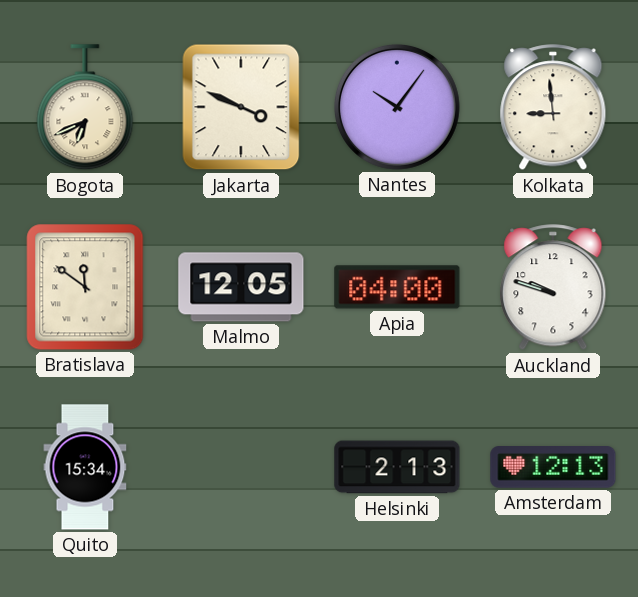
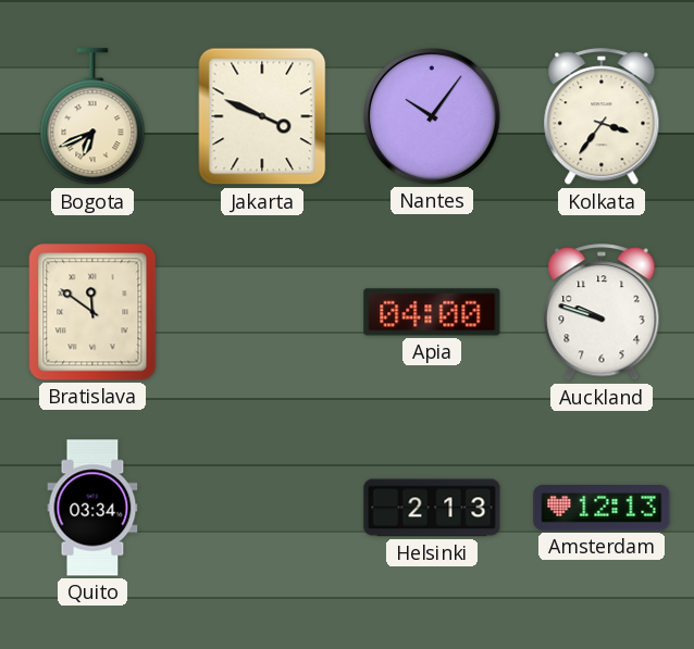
Kolkata: 8:59 -> 3:36
Malmo: 12:05 -> none
Quito: 15:34 -> 03:34
